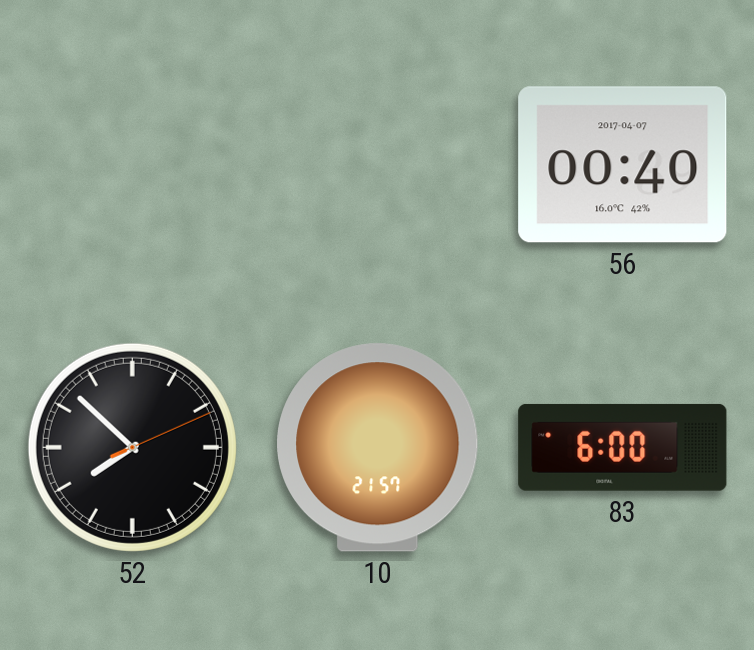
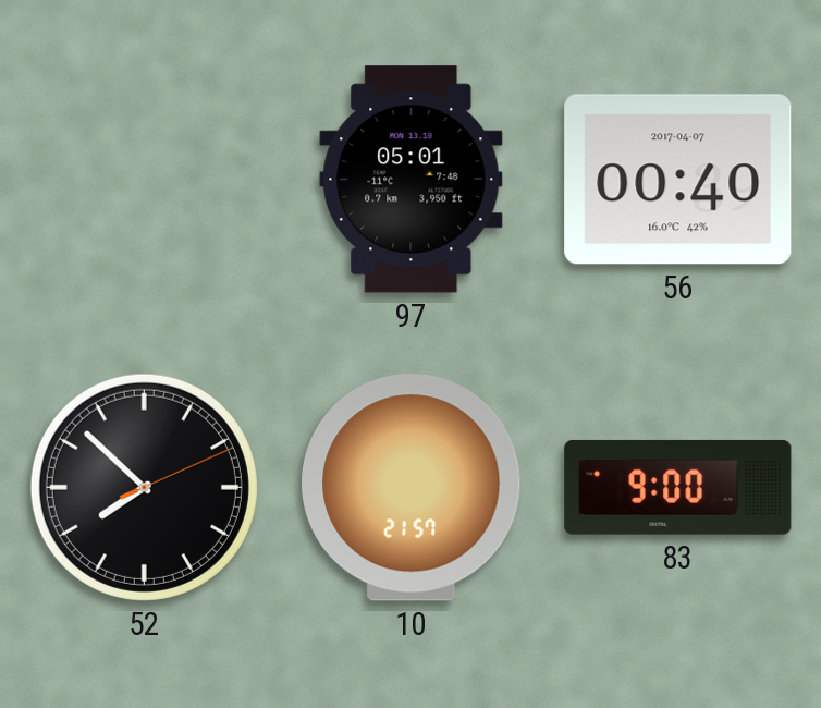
97: none -> 05:01
83: 6:00 -> 9:00
